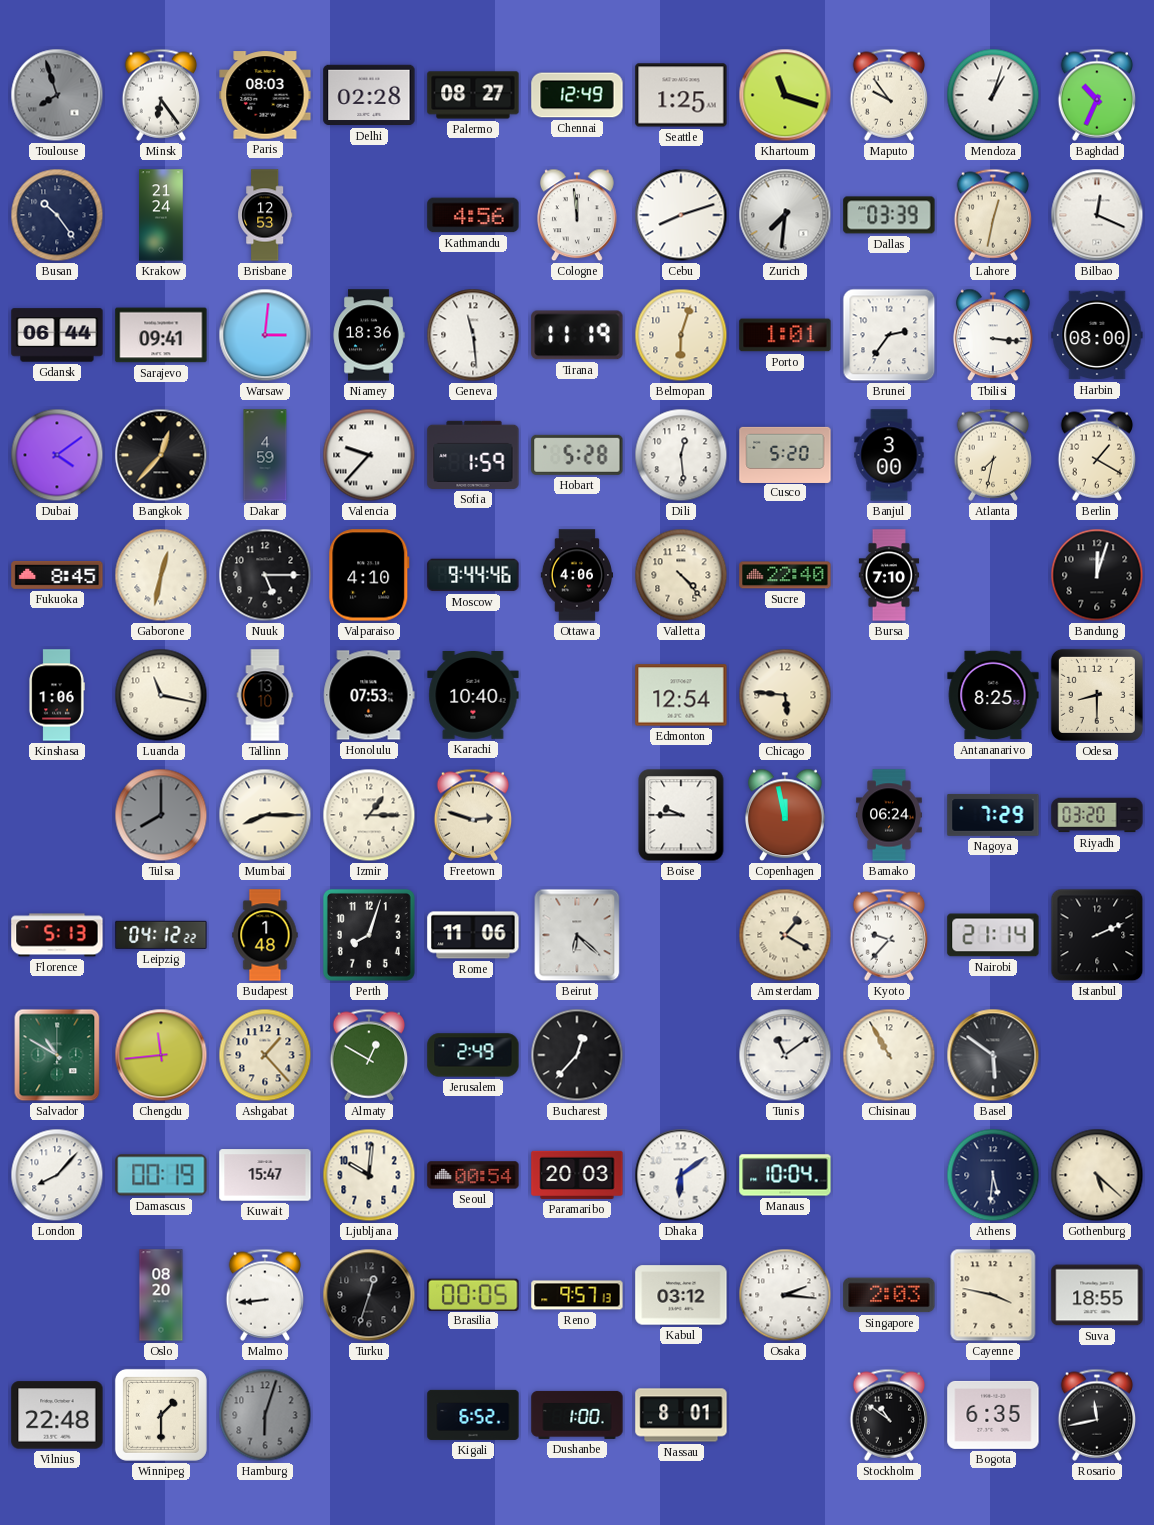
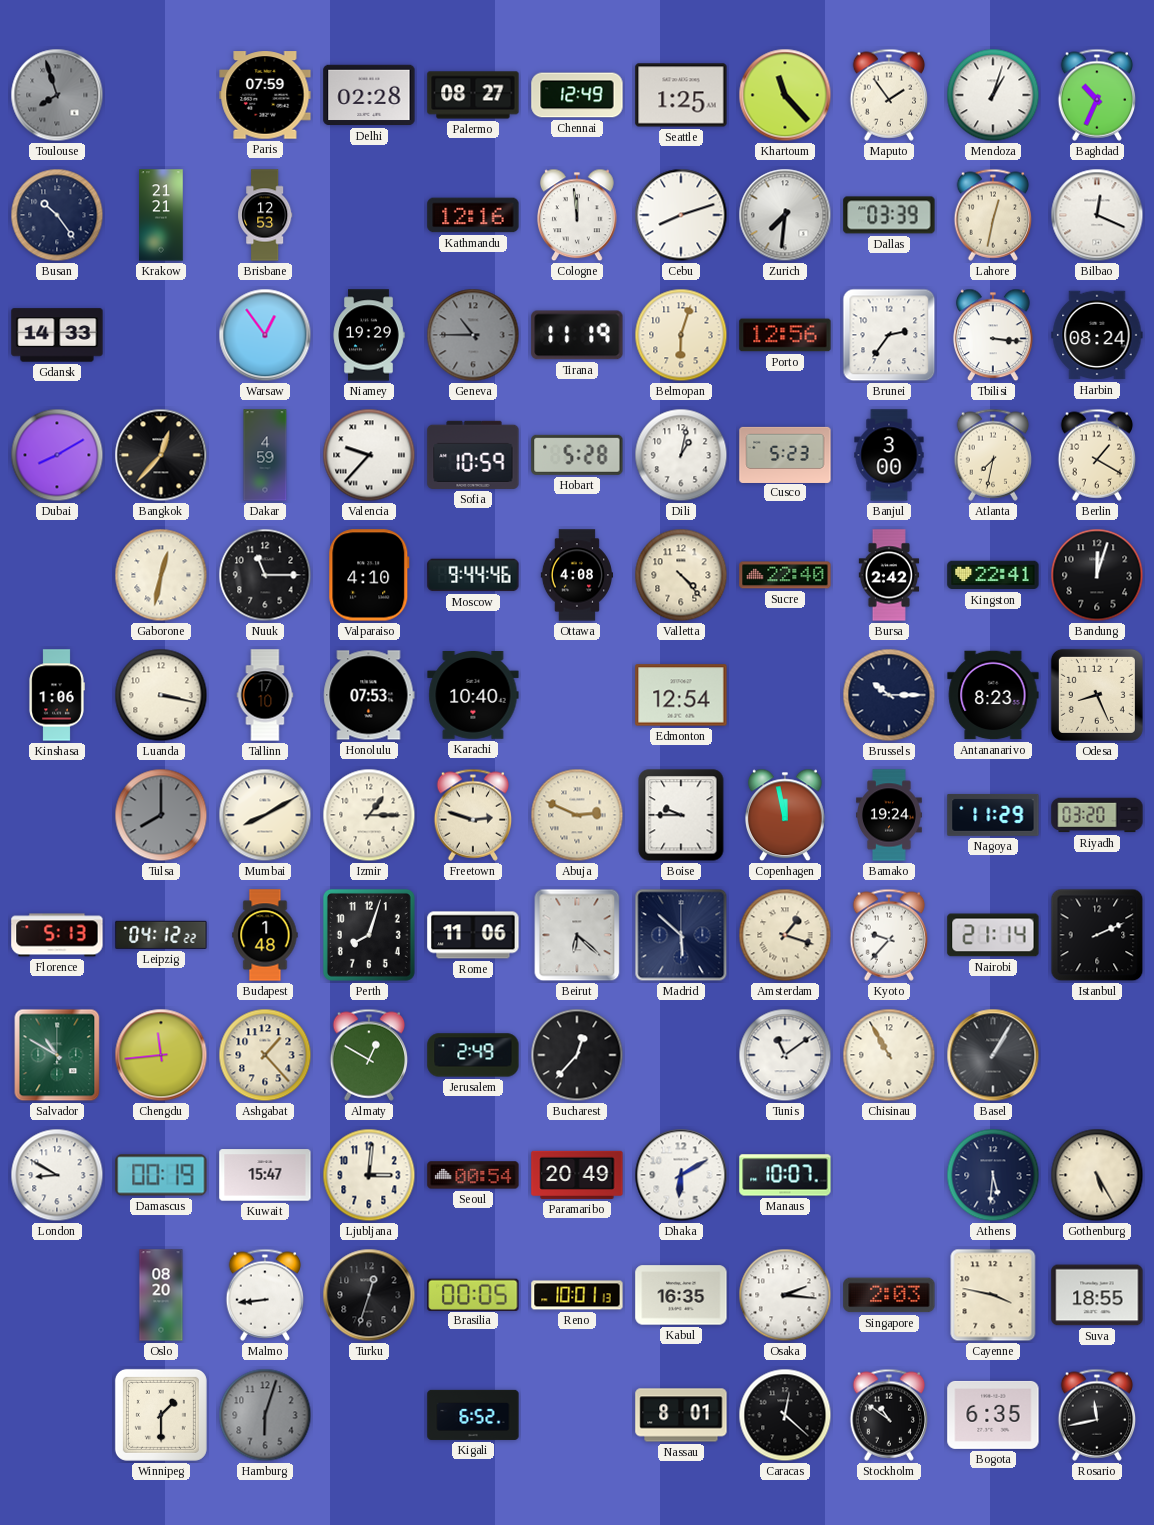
Minsk: 6:24 -> none
Paris: 08:03 -> 07:59
Khartoum: 11:18 -> 11:23
Maputo: 9:54 -> 1:54
Krakow: 21:24 -> 21:21
Kathmandu: 4:56 -> 12:16
Gdansk: 06:44 -> 14:33
Sarajevo: 09:41 -> none
Warsaw: 3:01 -> 12:54
Niamey: 18:36 -> 19:29
Geneva: 11:29 -> 10:45
Geneva dial: white -> grey
Porto: 1:01 -> 12:56
Harbin: 08:00 -> 08:24
Dubai: 4:09 -> 8:10
Sofia: 1:59 -> 10:59
Dili: 12:29 -> 1:02
Cusco: 5:20 -> 5:23
Fukuoka: 8:45 -> none
Nuuk: 5:15 -> 11:15
Ottawa: 4:06 -> 4:08
Bursa: 7:10 -> 2:42
Kingston: none -> 22:41
Luanda: 11:17 -> 3:17
Tallinn: 13:10 -> 17:10
Chicago: 5:46 -> none
Brussels: none -> 10:15
Antananarivo: 8:25 -> 8:23
Odesa: 8:30 -> 8:26
Mumbai: 8:15 -> 8:10
Abuja: none -> 2:49
Bamako: 06:24 -> 19:24
Nagoya: 7:29 -> 11:29
Madrid: none -> 5:52
Amsterdam: 1:20 -> 1:18
Basel: 5:51 -> 1:05
London: 8:07 -> 8:50
Ljubljana: 10:01 -> 3:01
Paramaribo: 20:03 -> 20:49
Dhaka: 6:09 -> 6:10
Manaus: 10:04 -> 10:07
Gothenburg: 5:22 -> 5:25
Reno: 9:57 -> 10:01
Kabul: 03:12 -> 16:35
Vilnius: 22:48 -> none
Dushanbe: 1:00 -> none
Caracas: none -> 12:22
